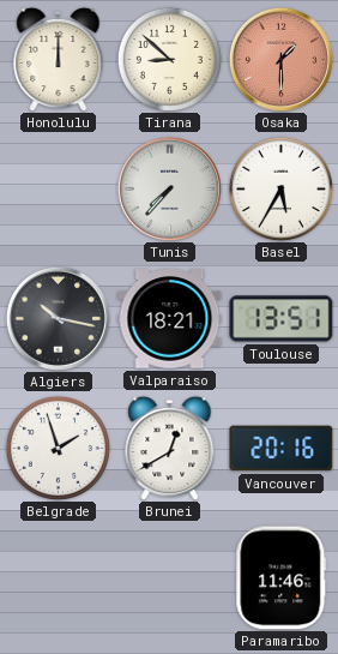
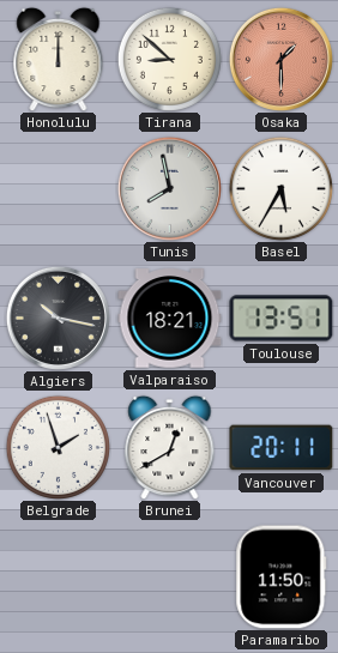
Tunis: 7:37 -> 7:58
Vancouver: 20:16 -> 20:11
Paramaribo: 11:46 -> 11:50
